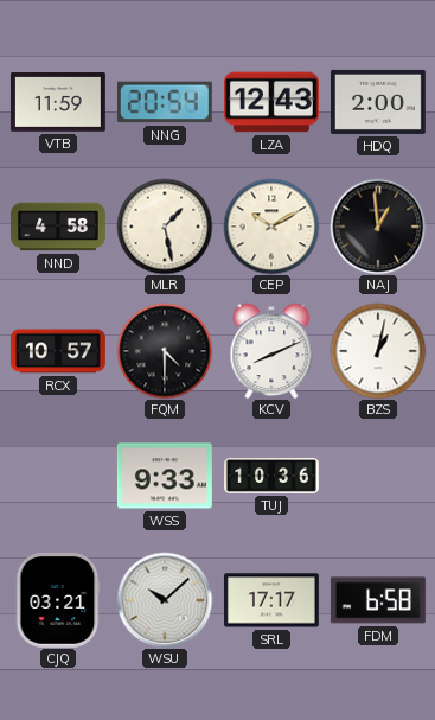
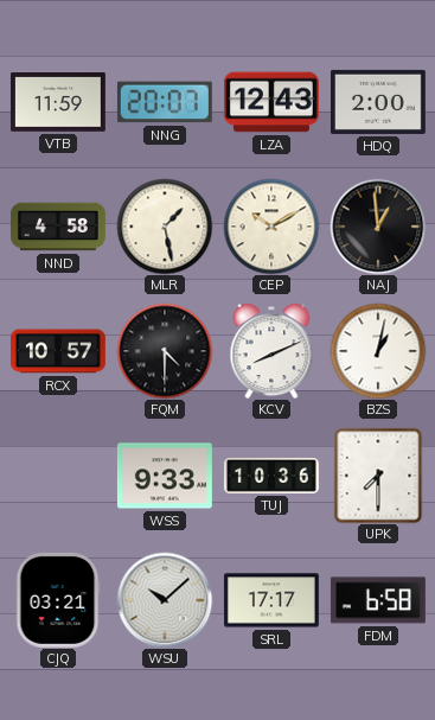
NNG: 20:54 -> 20:07
UPK: none -> 7:30
